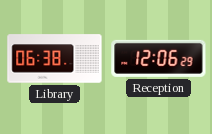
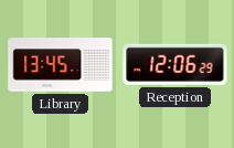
Library: 06:38 -> 13:45
